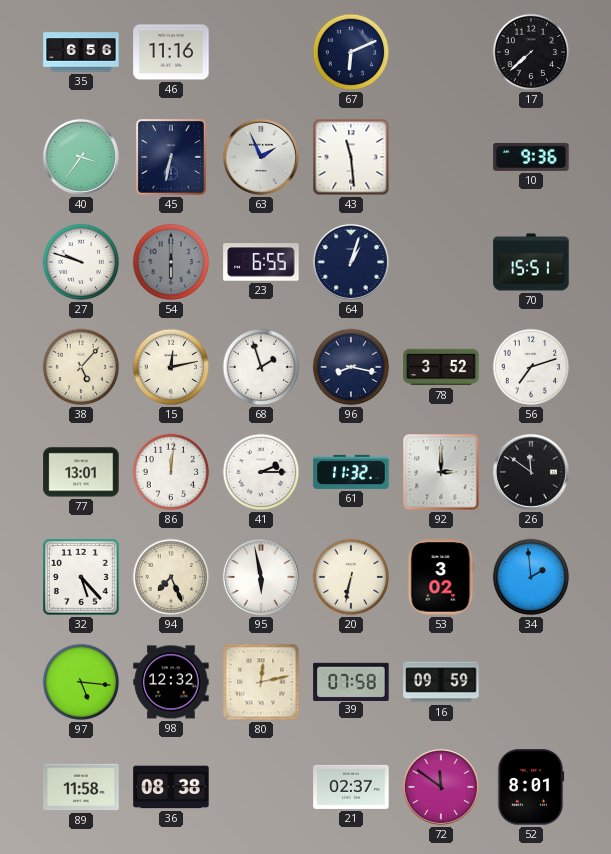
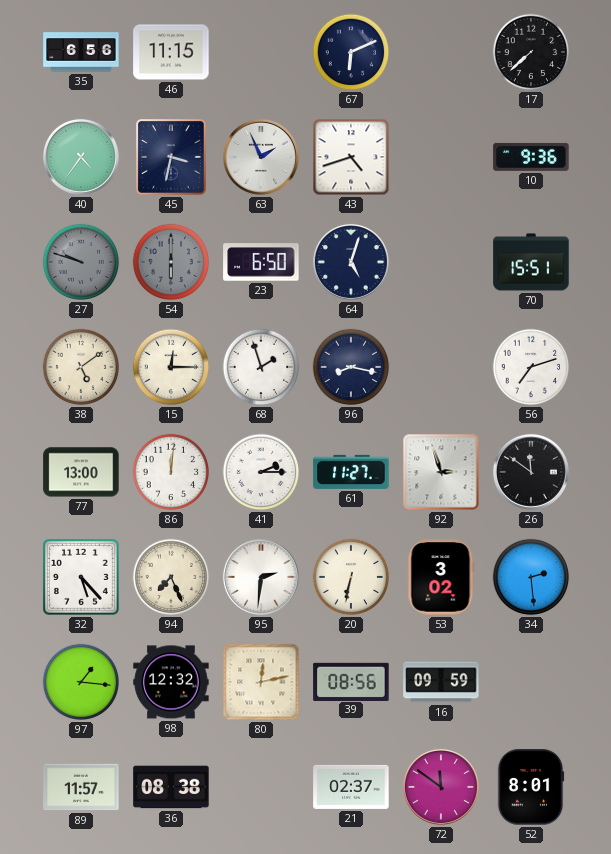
46: 11:16 -> 11:15
40: 3:36 -> 4:36
45: 6:32 -> 3:32
43: 11:29 -> 4:42
27 dial: white -> grey
23: 6:55 -> 6:50
64: 1:03 -> 5:03
38: 5:07 -> 5:09
15: 12:13 -> 12:15
78: 3:52 -> none
77: 13:01 -> 13:00
61: 11:32 -> 11:27
92: 3:00 -> 2:57
95: 5:58 -> 2:31
34: 1:59 -> 2:29
97: 5:16 -> 1:16
39: 07:58 -> 08:56
89: 11:58 -> 11:57
